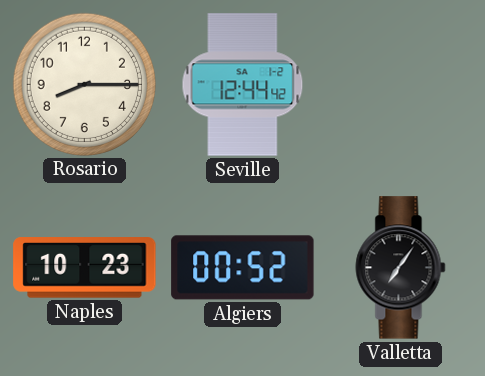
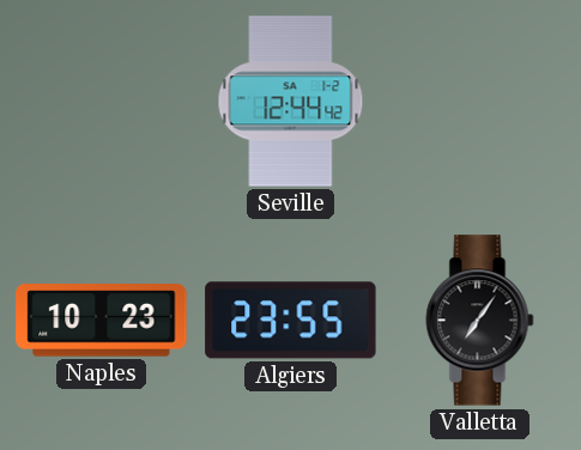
Rosario: 8:15 -> none
Algiers: 00:52 -> 23:55
